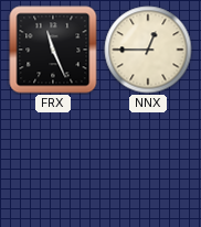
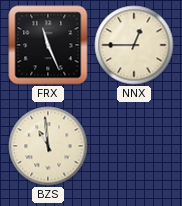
BZS: none -> 10:59
